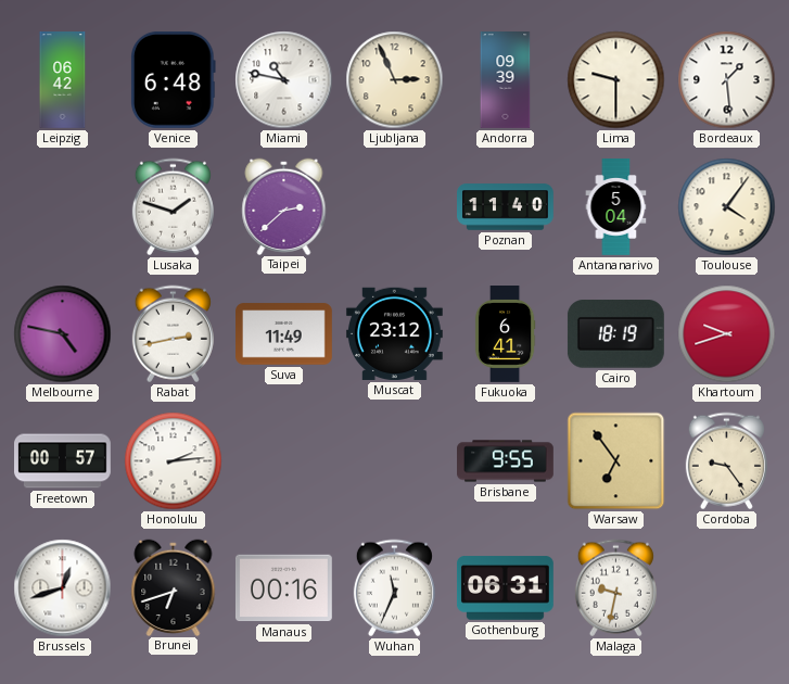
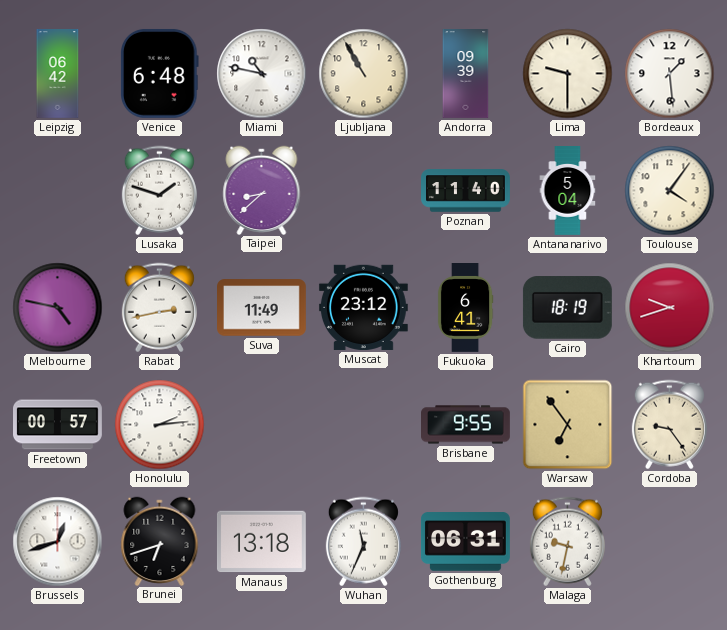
Ljubljana: 2:56 -> 10:55
Taipei: 2:38 -> 8:38
Manaus: 00:16 -> 13:18
